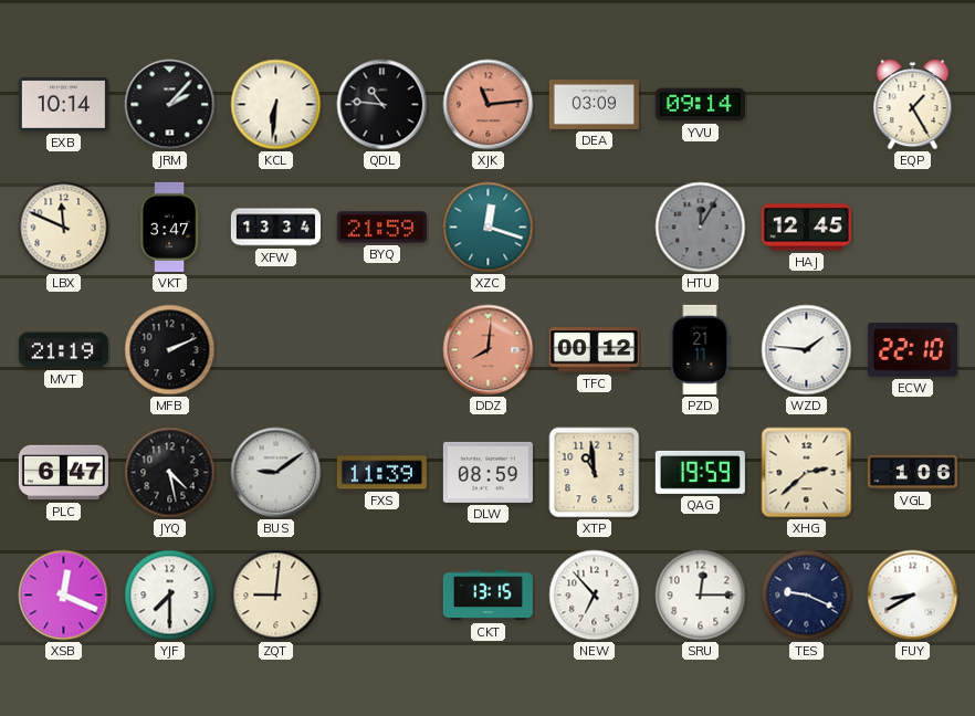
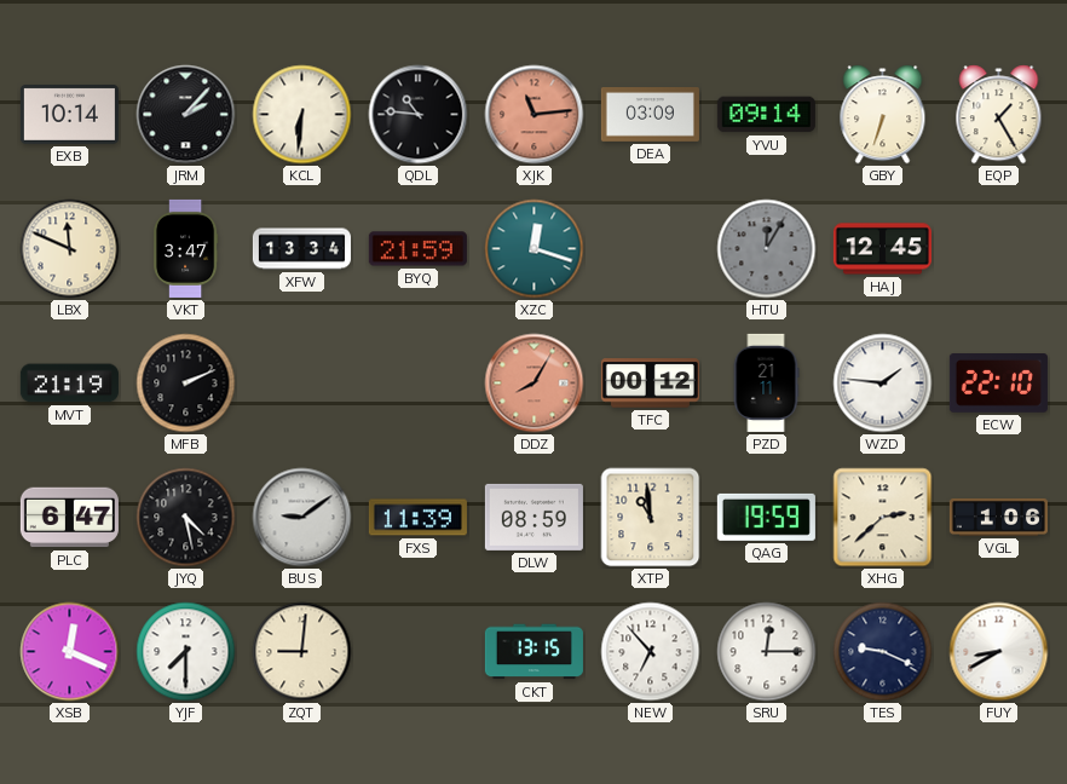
GBY: none -> 6:33
DDZ: 8:01 -> 8:05
